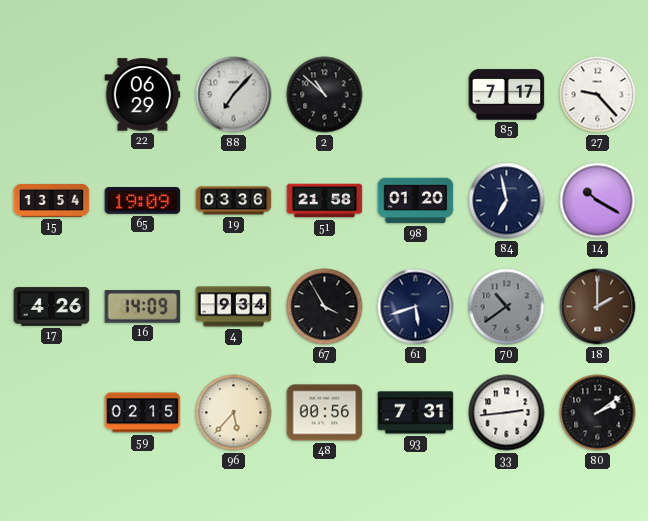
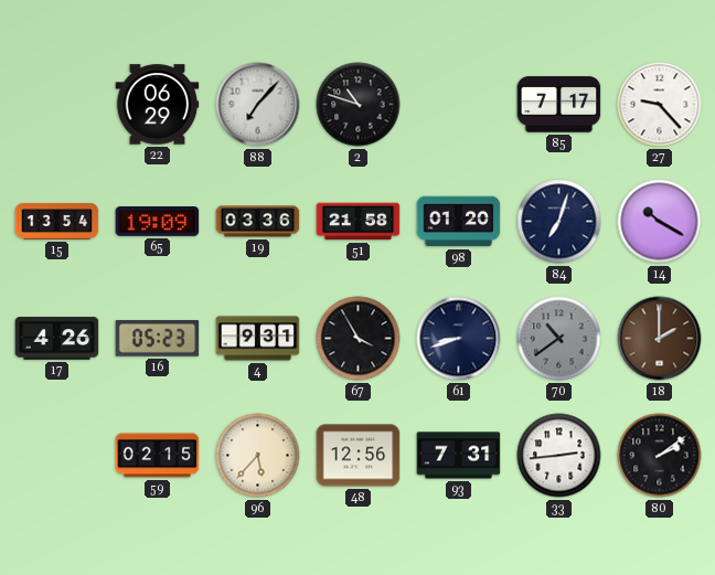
2: 10:52 -> 10:48
84: 6:58 -> 7:03
16: 14:09 -> 05:23
4: 9:34 -> 9:31
61: 5:42 -> 8:42
48: 00:56 -> 12:56
